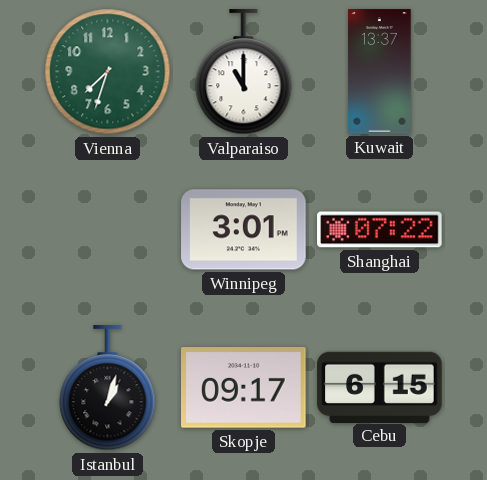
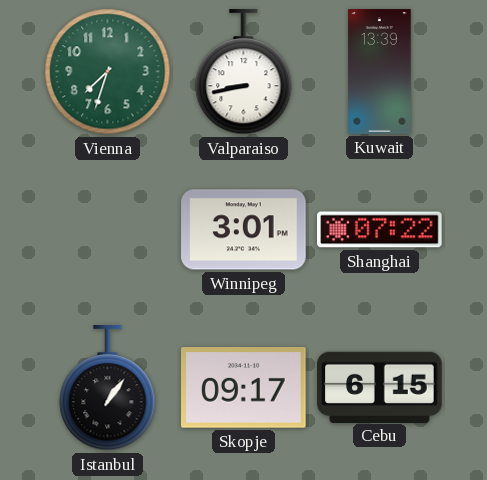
Valparaiso: 11:00 -> 8:43
Kuwait: 13:37 -> 13:39
Istanbul: 1:03 -> 1:06
